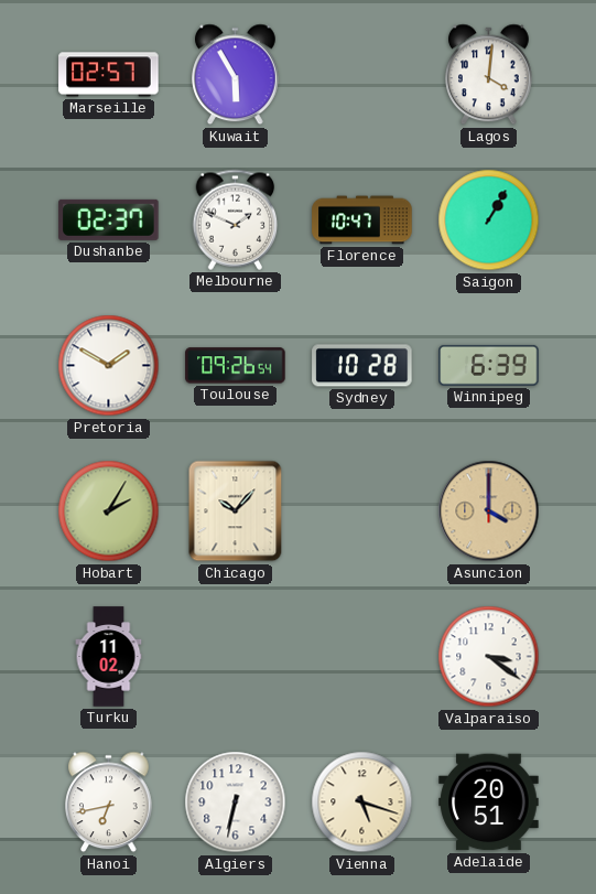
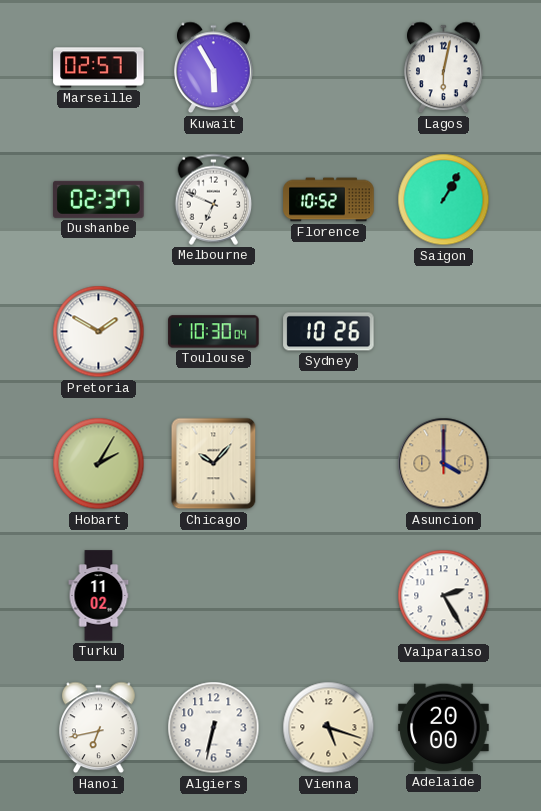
Lagos: 4:01 -> 6:02
Melbourne: 1:49 -> 6:49
Florence: 10:47 -> 10:52
Toulouse: 09:26 -> 10:30
Sydney: 10:28 -> 10:26
Winnipeg: 6:39 -> none
Valparaiso: 3:21 -> 2:25
Adelaide: 20:51 -> 20:00
